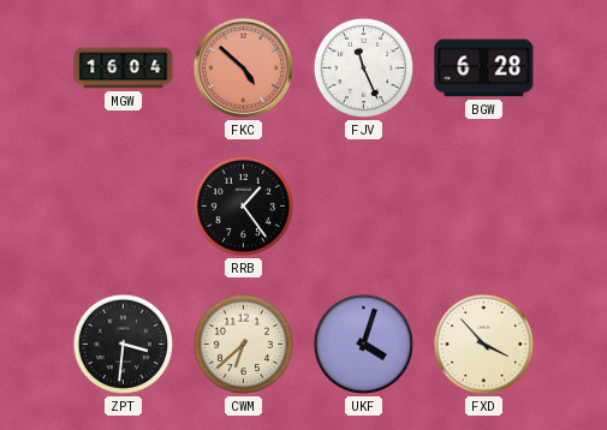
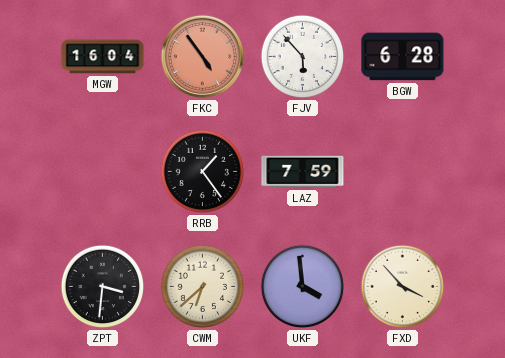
FKC: 4:52 -> 4:54
FJV: 11:26 -> 5:53
LAZ: none -> 7:59
UKF: 4:03 -> 3:59
